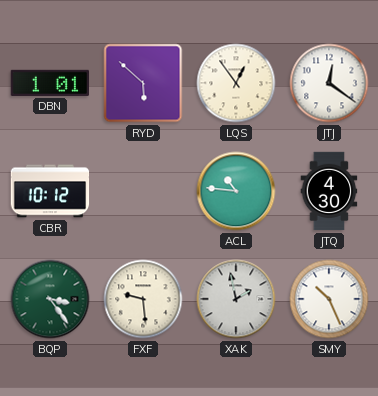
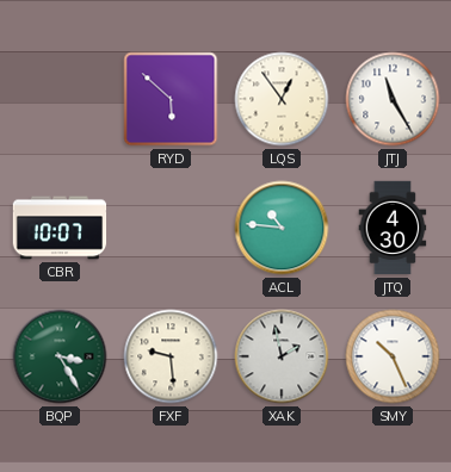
DBN: 1:01 -> none
JTJ: 12:21 -> 11:25
CBR: 10:12 -> 10:07
BQP: 3:24 -> 3:25
